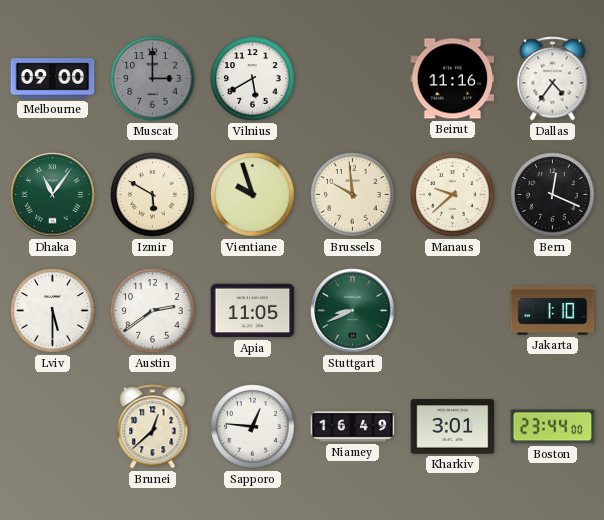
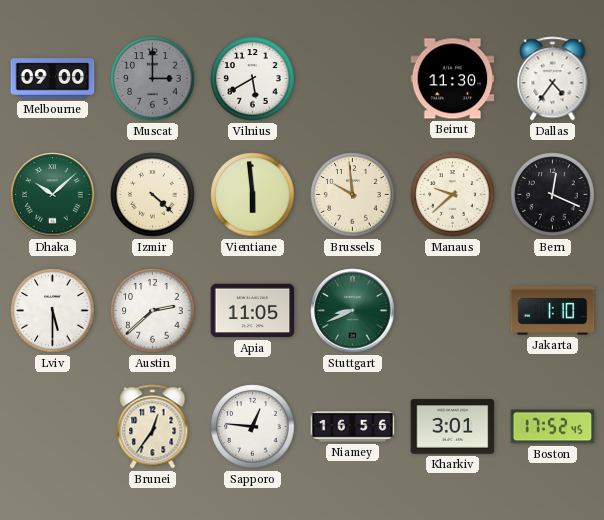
Beirut: 11:16 -> 11:30
Dhaka: 11:06 -> 10:08
Izmir: 5:50 -> 4:22
Vientiane: 9:57 -> 5:59
Austin: 2:39 -> 2:38
Brunei: 12:38 -> 12:36
Niamey: 16:49 -> 16:56
Boston: 23:44 -> 17:52
